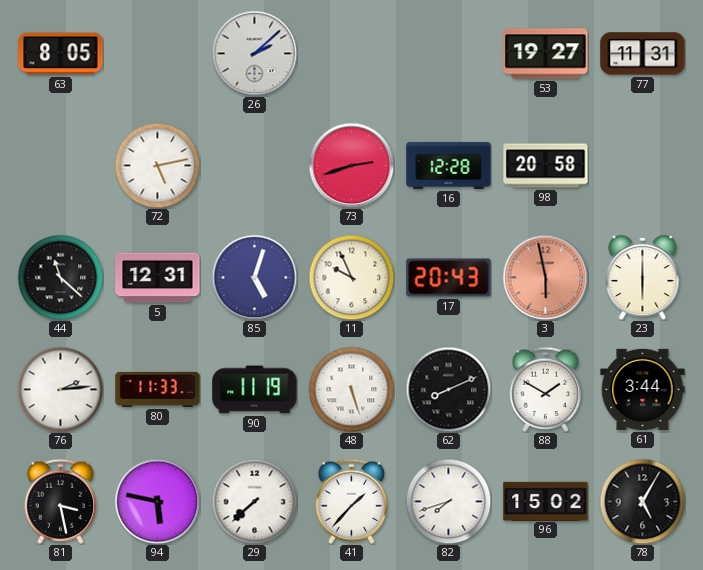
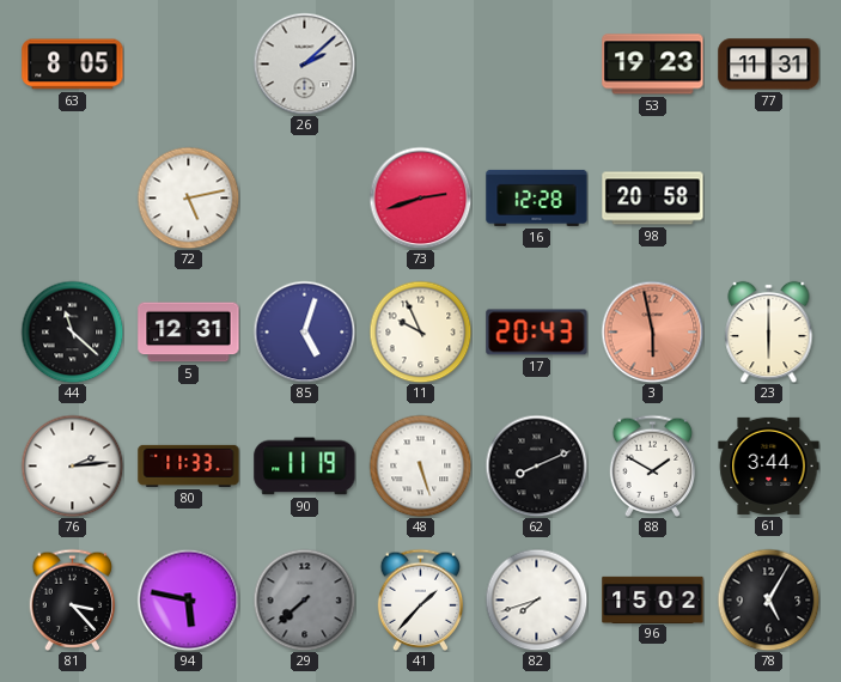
53: 19:27 -> 19:23
81: 3:28 -> 3:23
29 dial: white -> grey
